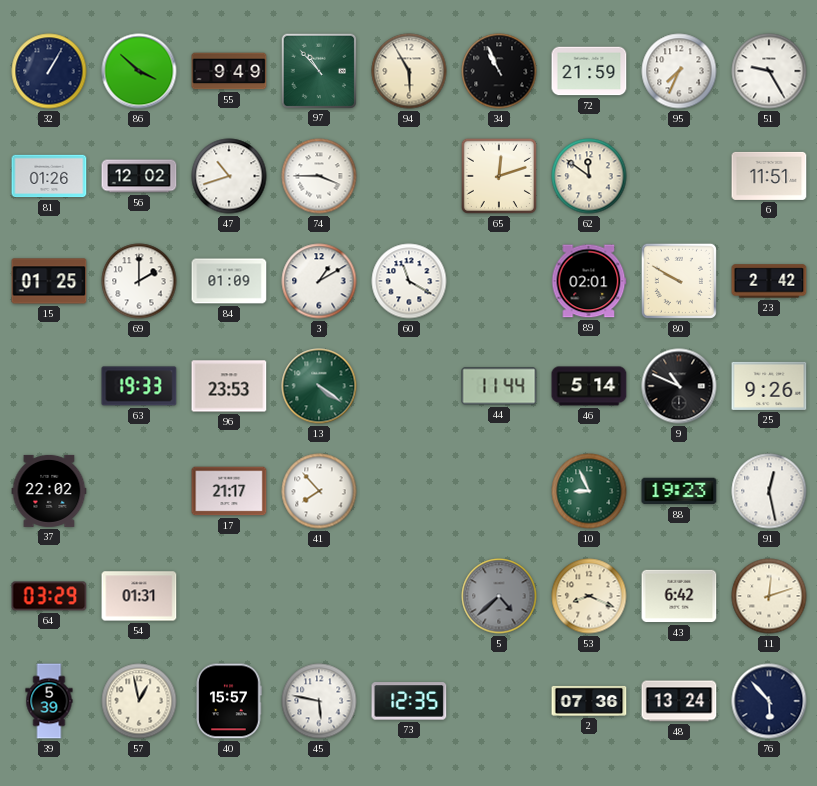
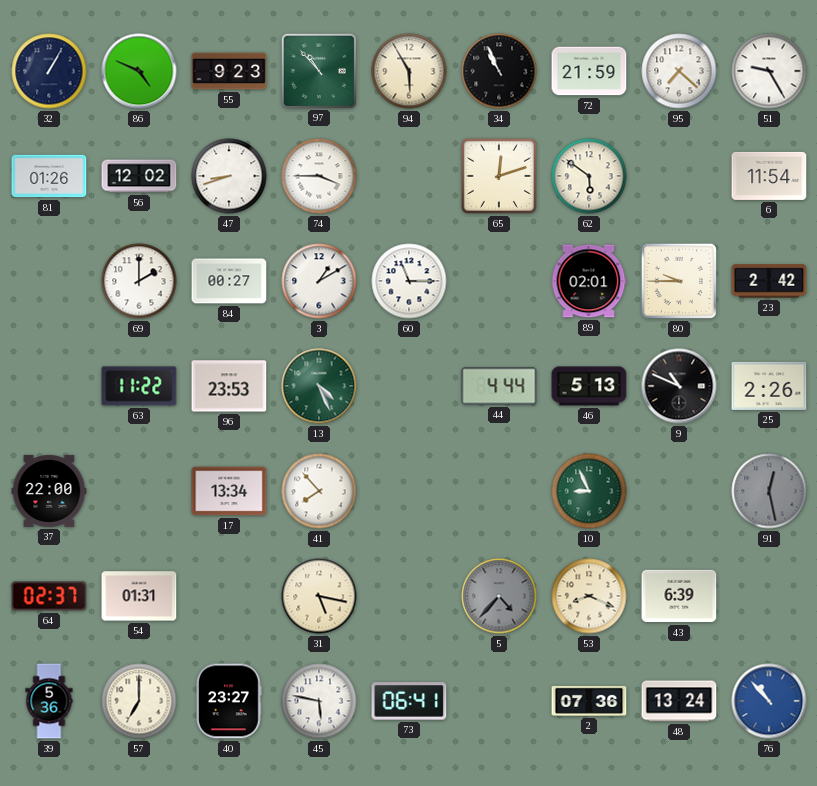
86: 3:52 -> 4:49
55: 9:49 -> 9:23
95: 7:34 -> 7:22
47: 10:42 -> 8:42
62: 11:51 -> 5:51
6: 11:51 -> 11:54
15: 01:25 -> none
84: 01:09 -> 00:27
60: 11:20 -> 11:15
80: 9:50 -> 9:45
63: 19:33 -> 11:22
13: 4:21 -> 4:26
44: 11:44 -> 4:44
46: 5:14 -> 5:13
25: 9:26 -> 2:26
37: 22:02 -> 22:00
17: 21:17 -> 13:34
88: 19:23 -> none
91 dial: white -> grey
64: 03:29 -> 02:37
31: none -> 5:17
5: 4:38 -> 4:37
43: 6:42 -> 6:39
11: 12:12 -> none
39: 5:39 -> 5:36
57: 12:58 -> 7:00
40: 15:57 -> 23:27
73: 12:35 -> 06:41
76: 5:53 -> 10:53
76 dial: navy -> blue
